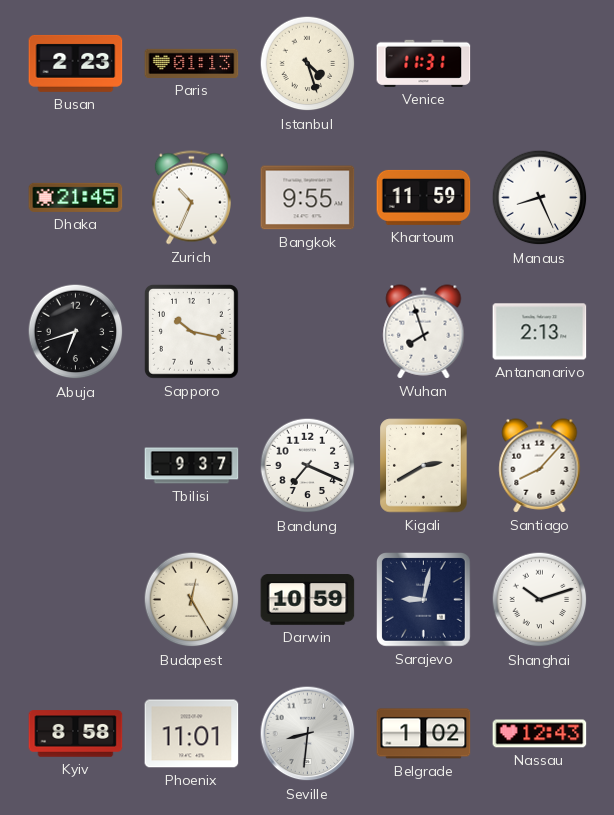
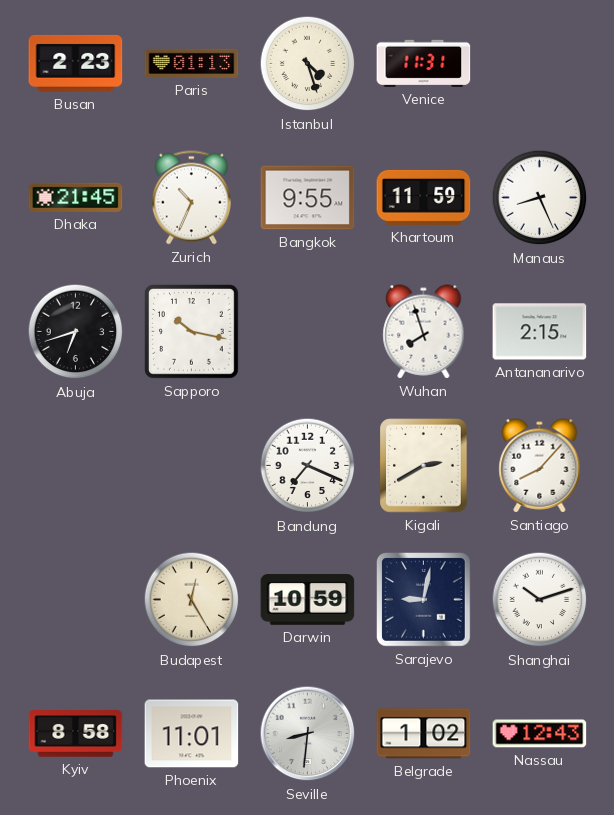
Antananarivo: 2:13 -> 2:15
Tbilisi: 9:37 -> none
